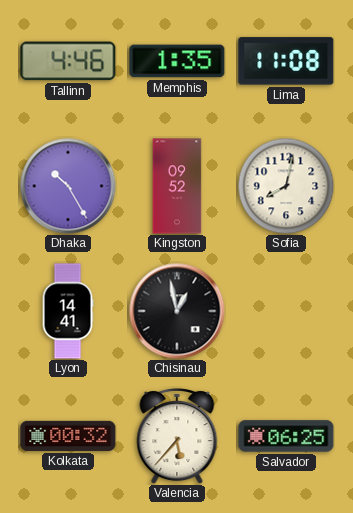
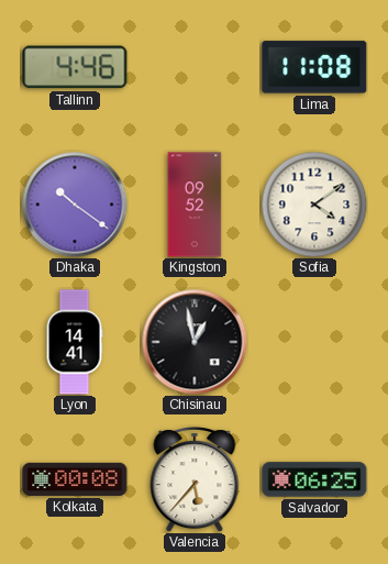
Memphis: 1:35 -> none
Dhaka: 10:25 -> 10:21
Sofia: 8:02 -> 4:09
Kolkata: 00:32 -> 00:08
